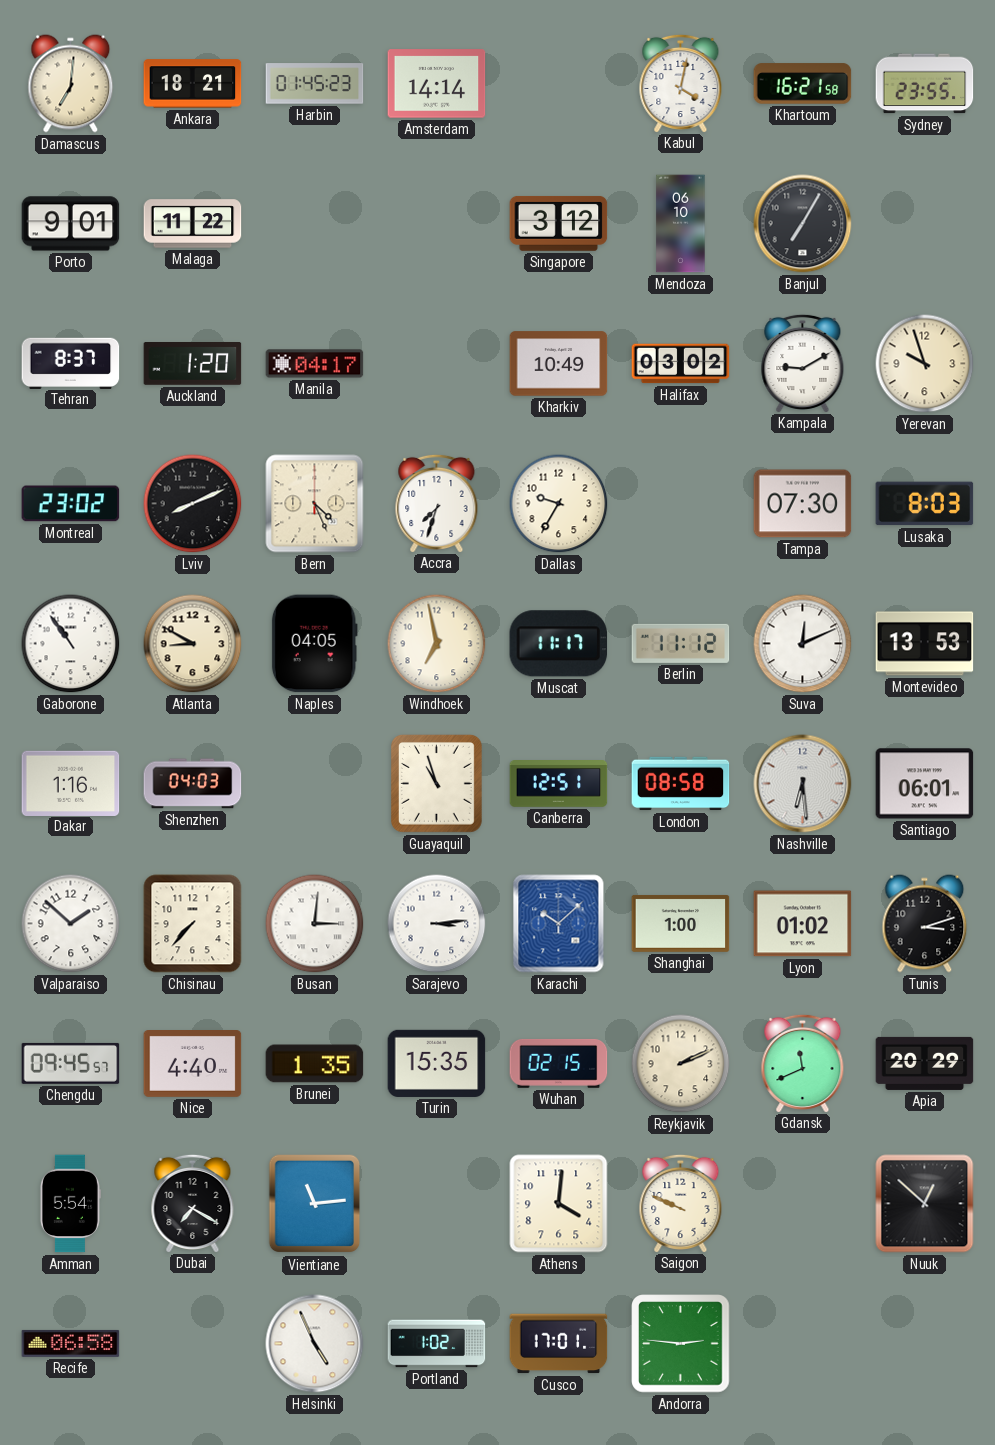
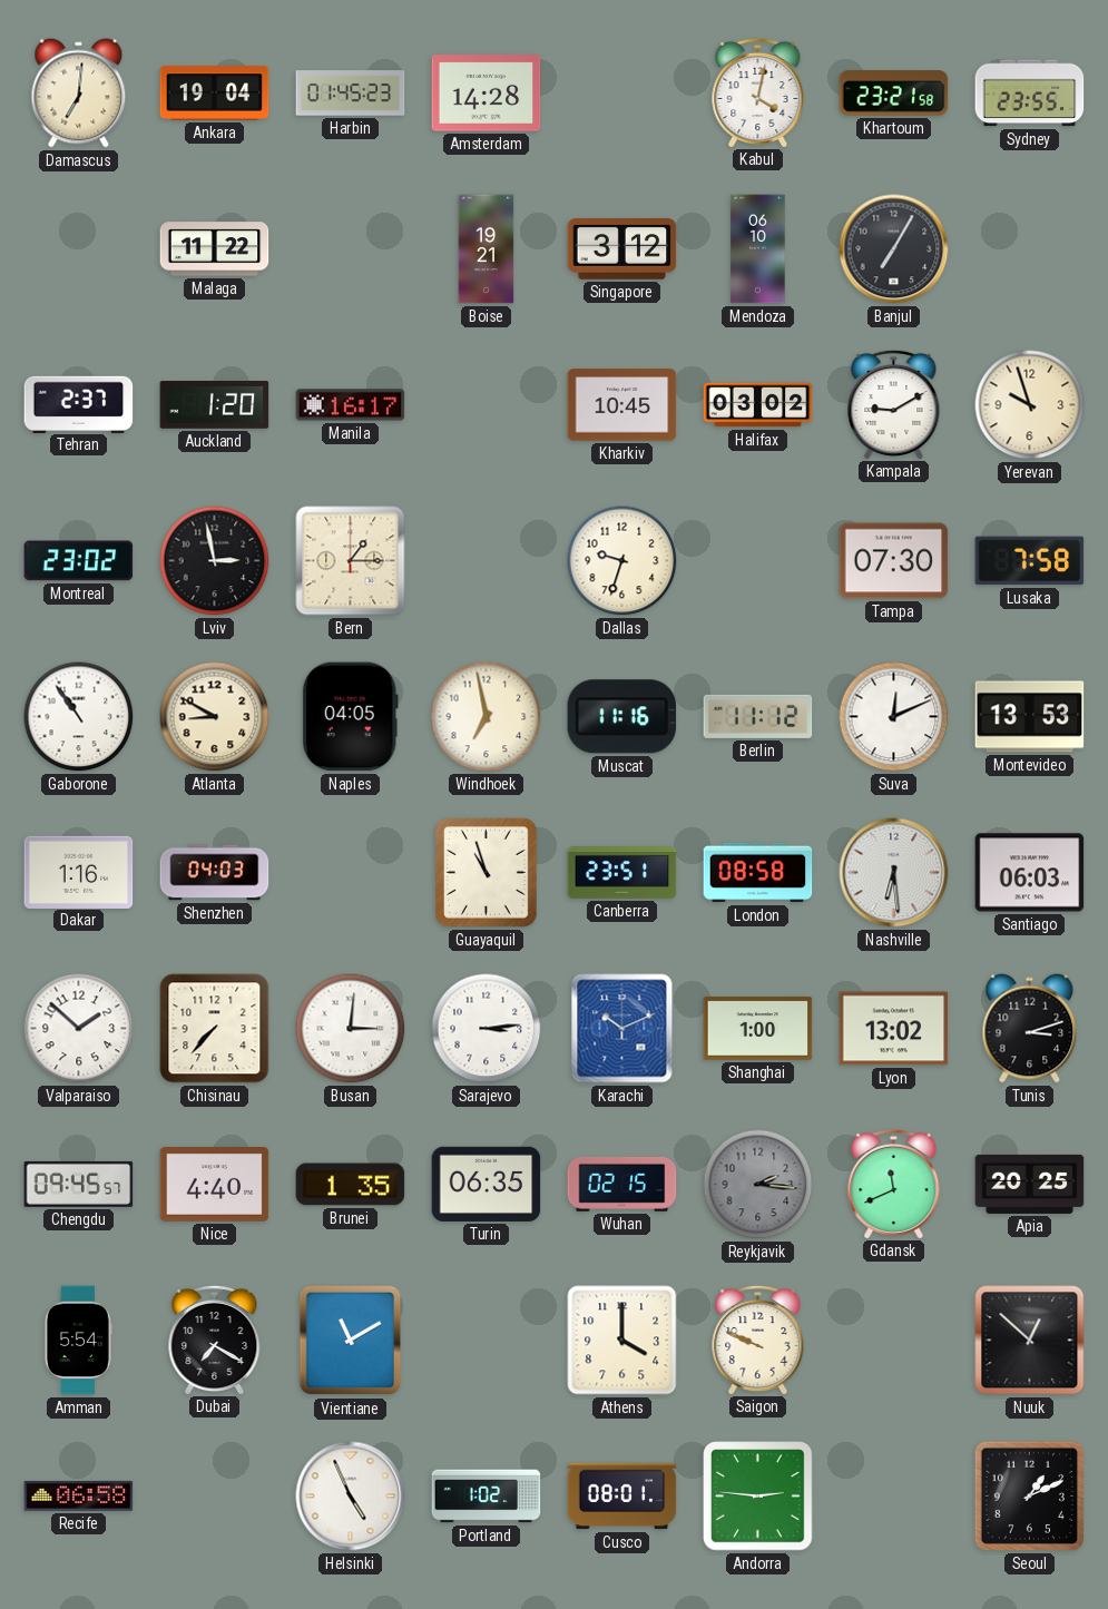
Ankara: 18:21 -> 19:04
Amsterdam: 14:14 -> 14:28
Khartoum: 16:21 -> 23:21
Porto: 9:01 -> none
Boise: none -> 19:21
Tehran: 8:37 -> 2:37
Manila: 04:17 -> 16:17
Kharkiv: 10:49 -> 10:45
Lviv: 8:11 -> 2:58
Bern: 4:26 -> 1:15
Accra: 7:33 -> none
Dallas: 9:35 -> 9:33
Lusaka: 8:03 -> 7:58
Muscat: 11:17 -> 11:16
Canberra: 12:51 -> 23:51
Santiago: 06:01 -> 06:03
Karachi: 10:08 -> 10:11
Lyon: 01:02 -> 13:02
Turin: 15:35 -> 06:35
Reykjavik: 2:11 -> 2:16
Reykjavik dial: cream -> grey
Apia: 20:29 -> 20:25
Vientiane: 11:14 -> 11:10
Athens: 4:01 -> 4:00
Cusco: 17:01 -> 08:01
Seoul: none -> 1:11
